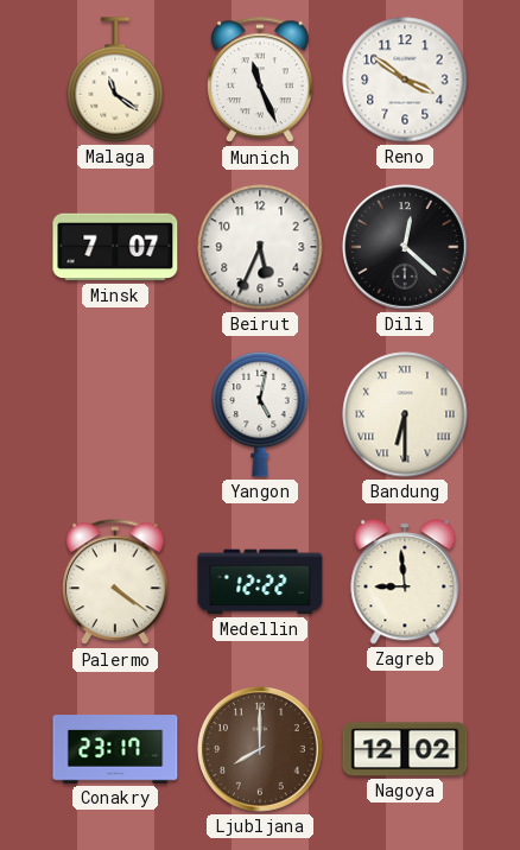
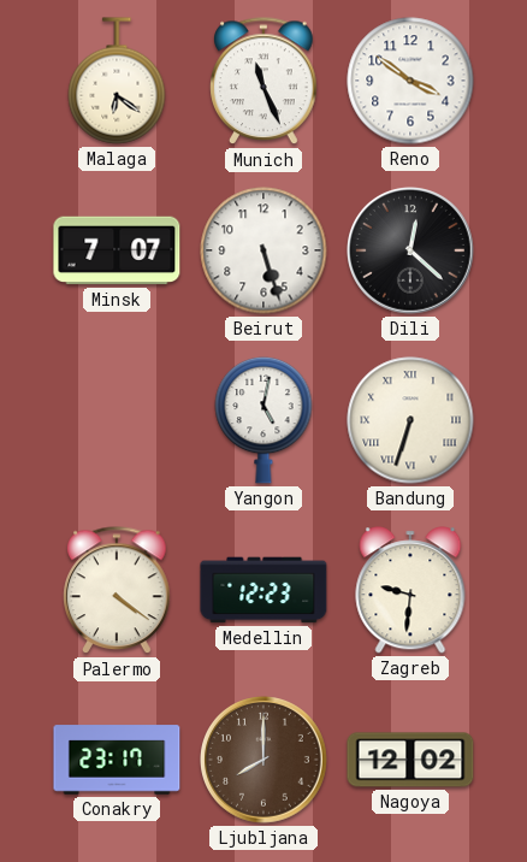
Malaga: 11:21 -> 6:21
Beirut: 5:34 -> 5:27
Bandung: 6:30 -> 6:33
Medellin: 12:22 -> 12:23
Zagreb: 8:59 -> 9:31
